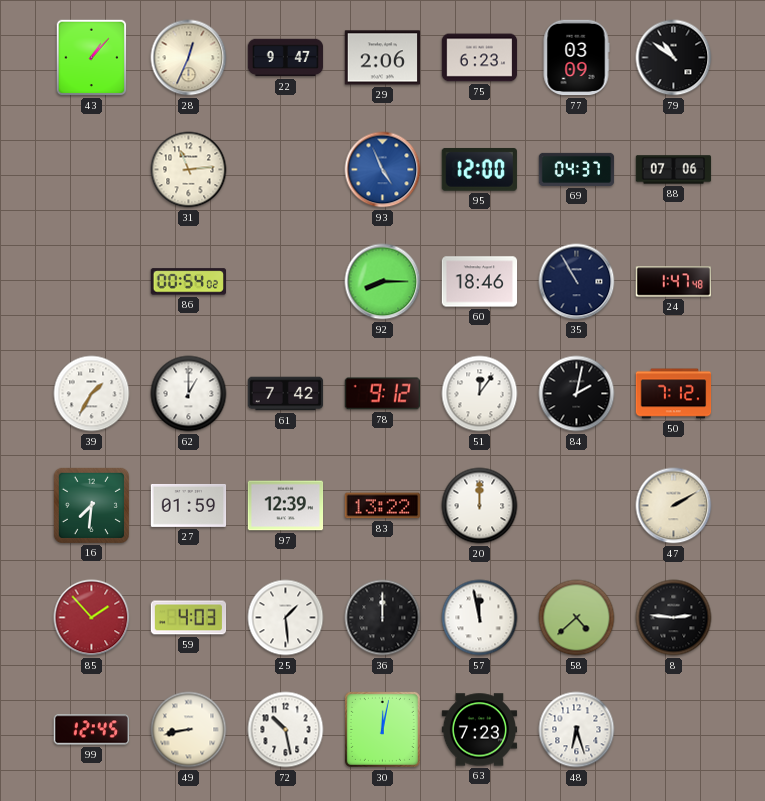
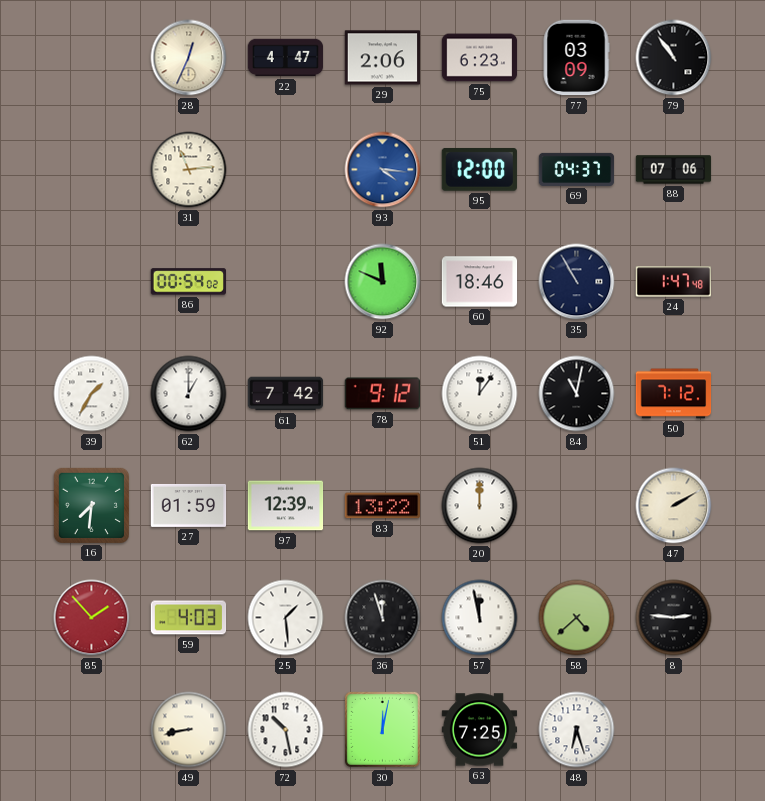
43: 1:07 -> none
22: 9:47 -> 4:47
79: 10:51 -> 10:54
93: 4:56 -> 4:16
92: 8:15 -> 11:49
84: 2:02 -> 11:02
36: 12:00 -> 11:57
99: 12:45 -> none
63: 7:23 -> 7:25
